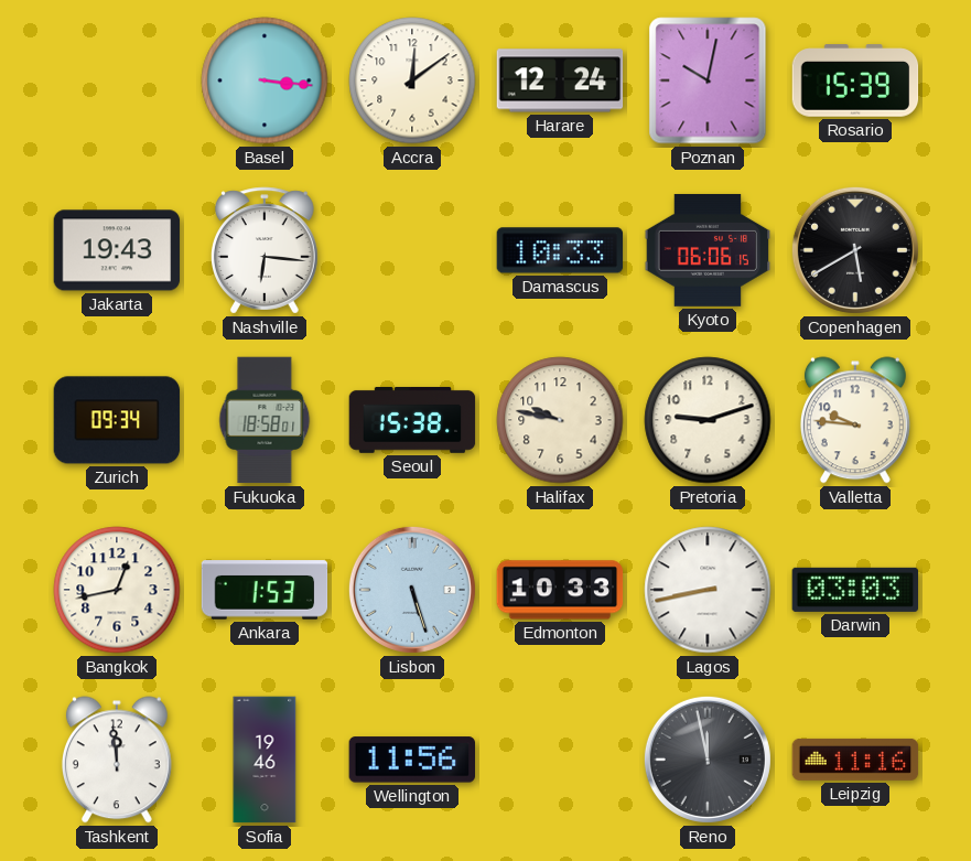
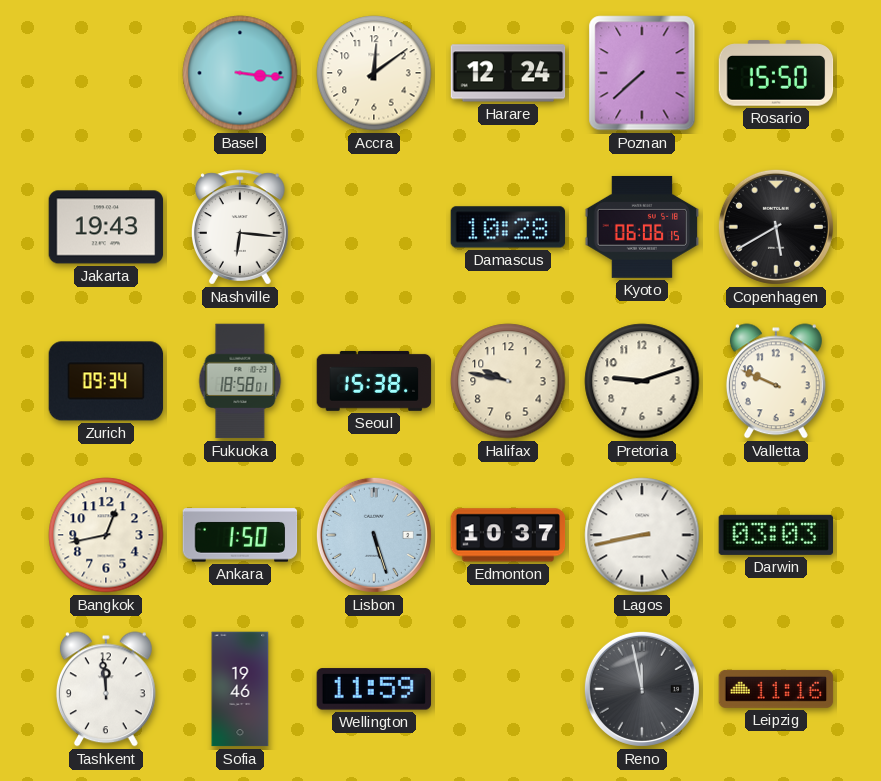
Poznan: 10:02 -> 7:38
Rosario: 15:39 -> 15:50
Damascus: 10:33 -> 10:28
Valletta: 9:46 -> 9:49
Ankara: 1:53 -> 1:50
Edmonton: 10:33 -> 10:37
Wellington: 11:56 -> 11:59
